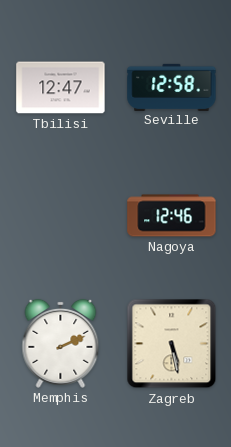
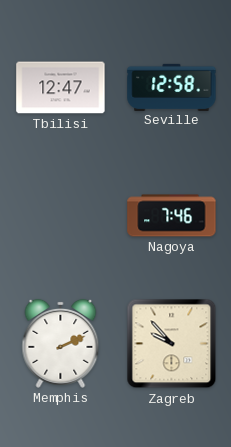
Nagoya: 12:46 -> 7:46
Zagreb: 5:28 -> 9:53
